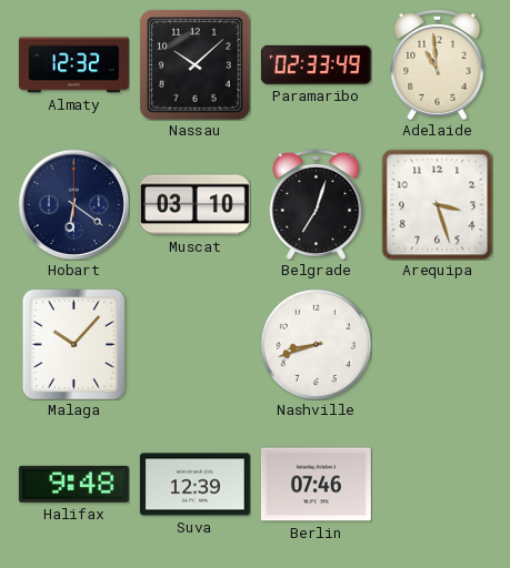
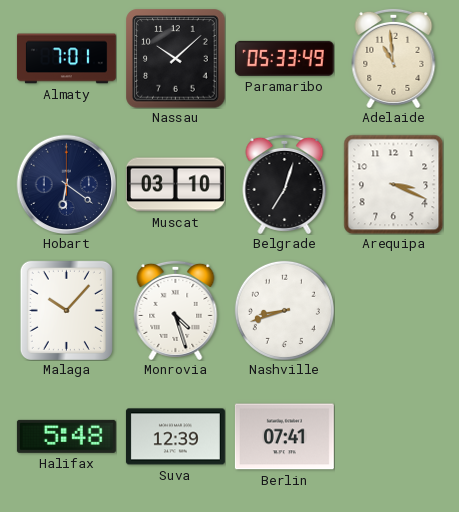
Almaty: 12:32 -> 7:01
Paramaribo: 02:33 -> 05:33
Arequipa: 3:27 -> 3:19
Monrovia: none -> 4:27
Halifax: 9:48 -> 5:48
Berlin: 07:46 -> 07:41
